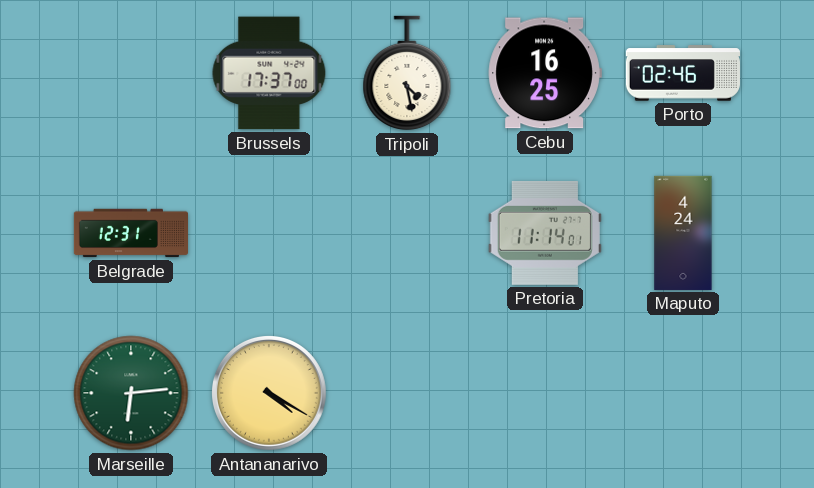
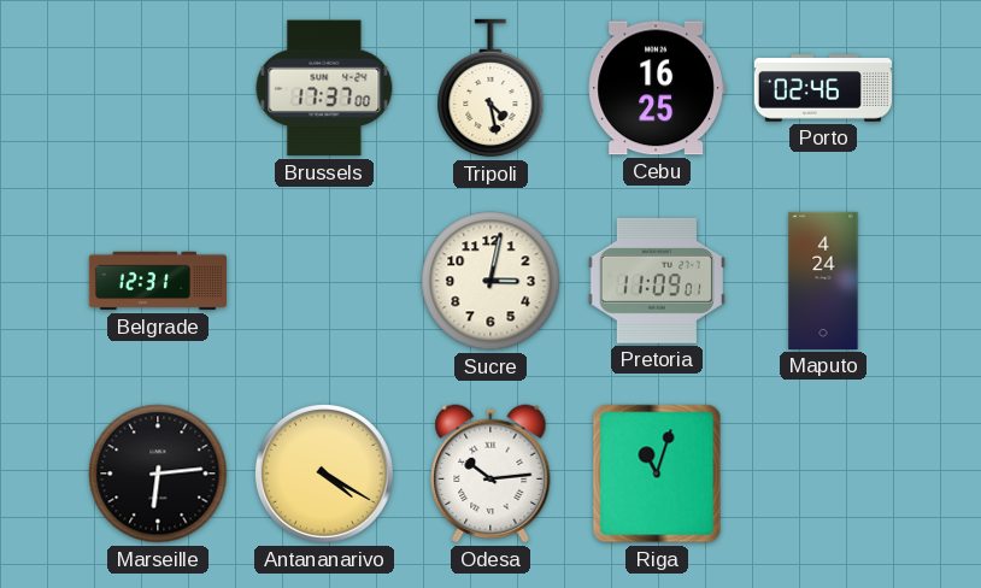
Sucre: none -> 3:02
Pretoria: 11:14 -> 11:09
Marseille dial: green -> black
Odesa: none -> 10:14
Riga: none -> 11:03
